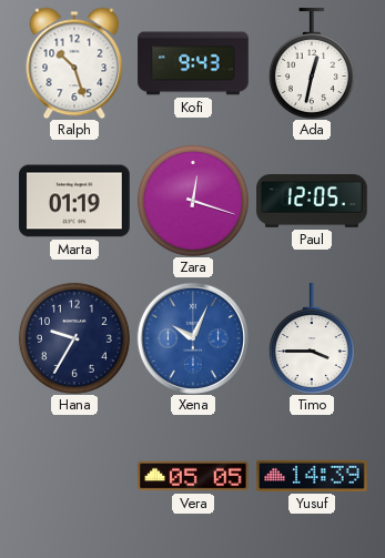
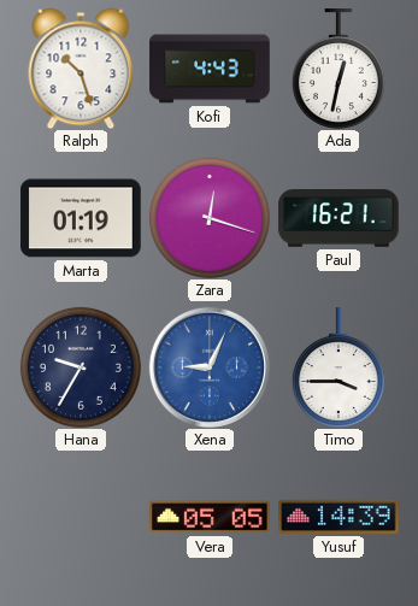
Kofi: 9:43 -> 4:43
Paul: 12:05 -> 16:21
Xena: 10:04 -> 9:04
